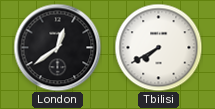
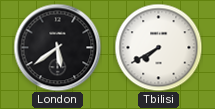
London: 12:39 -> 5:39
